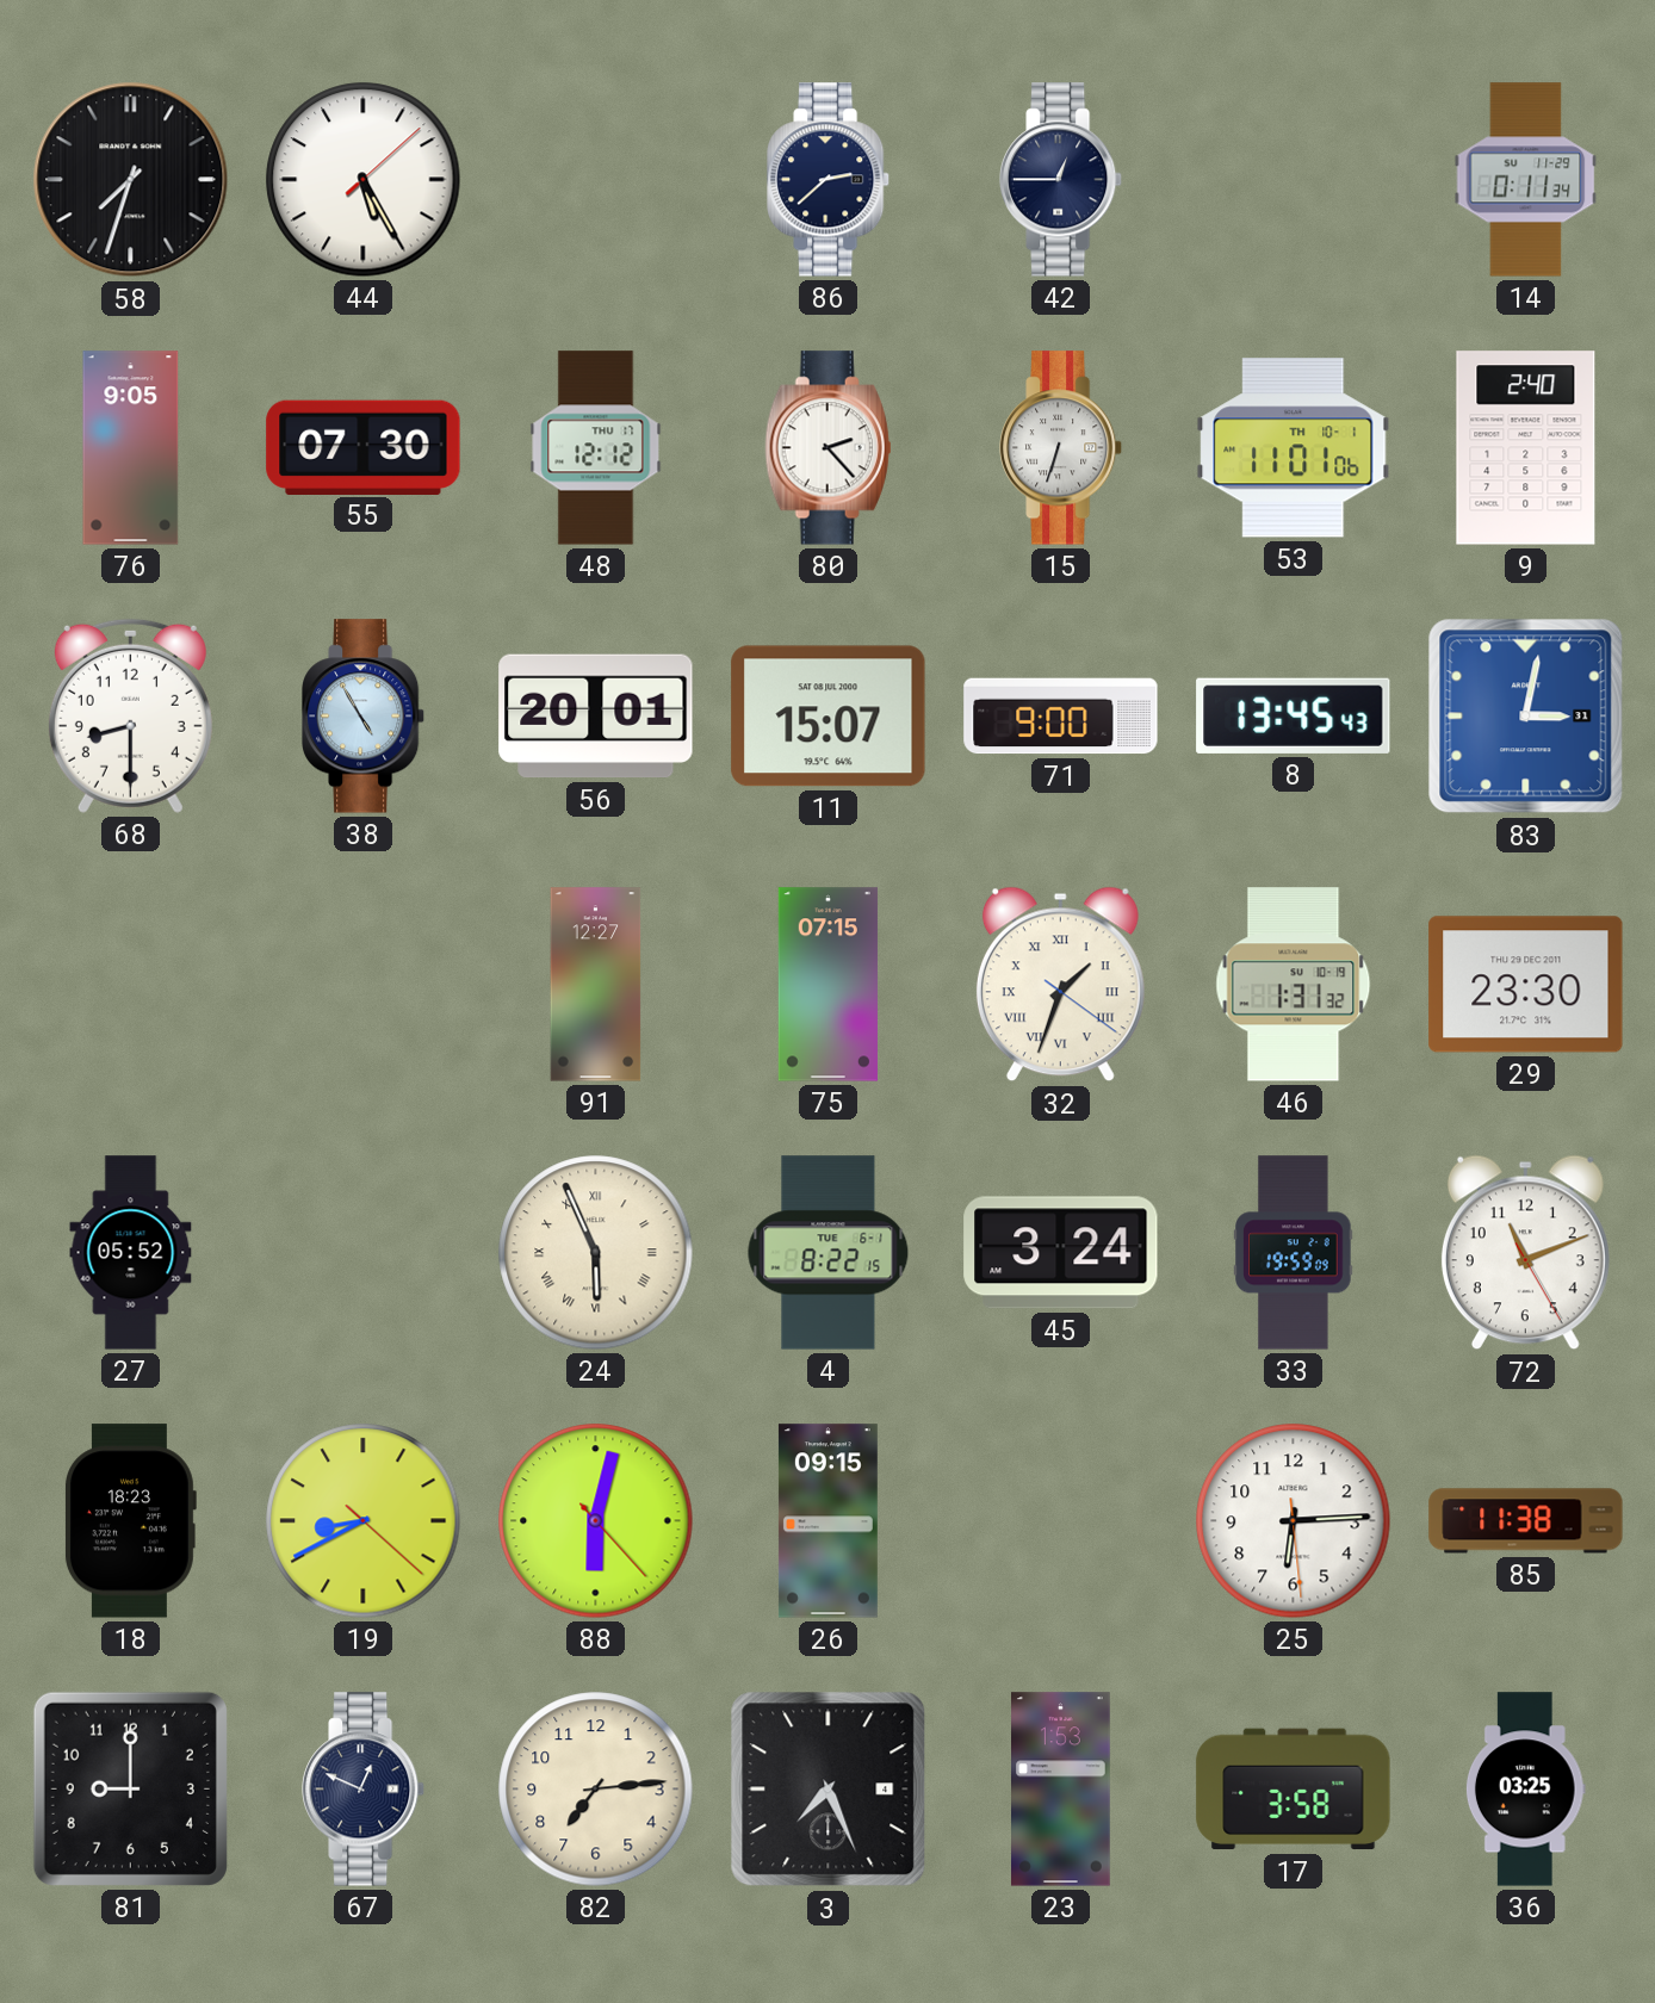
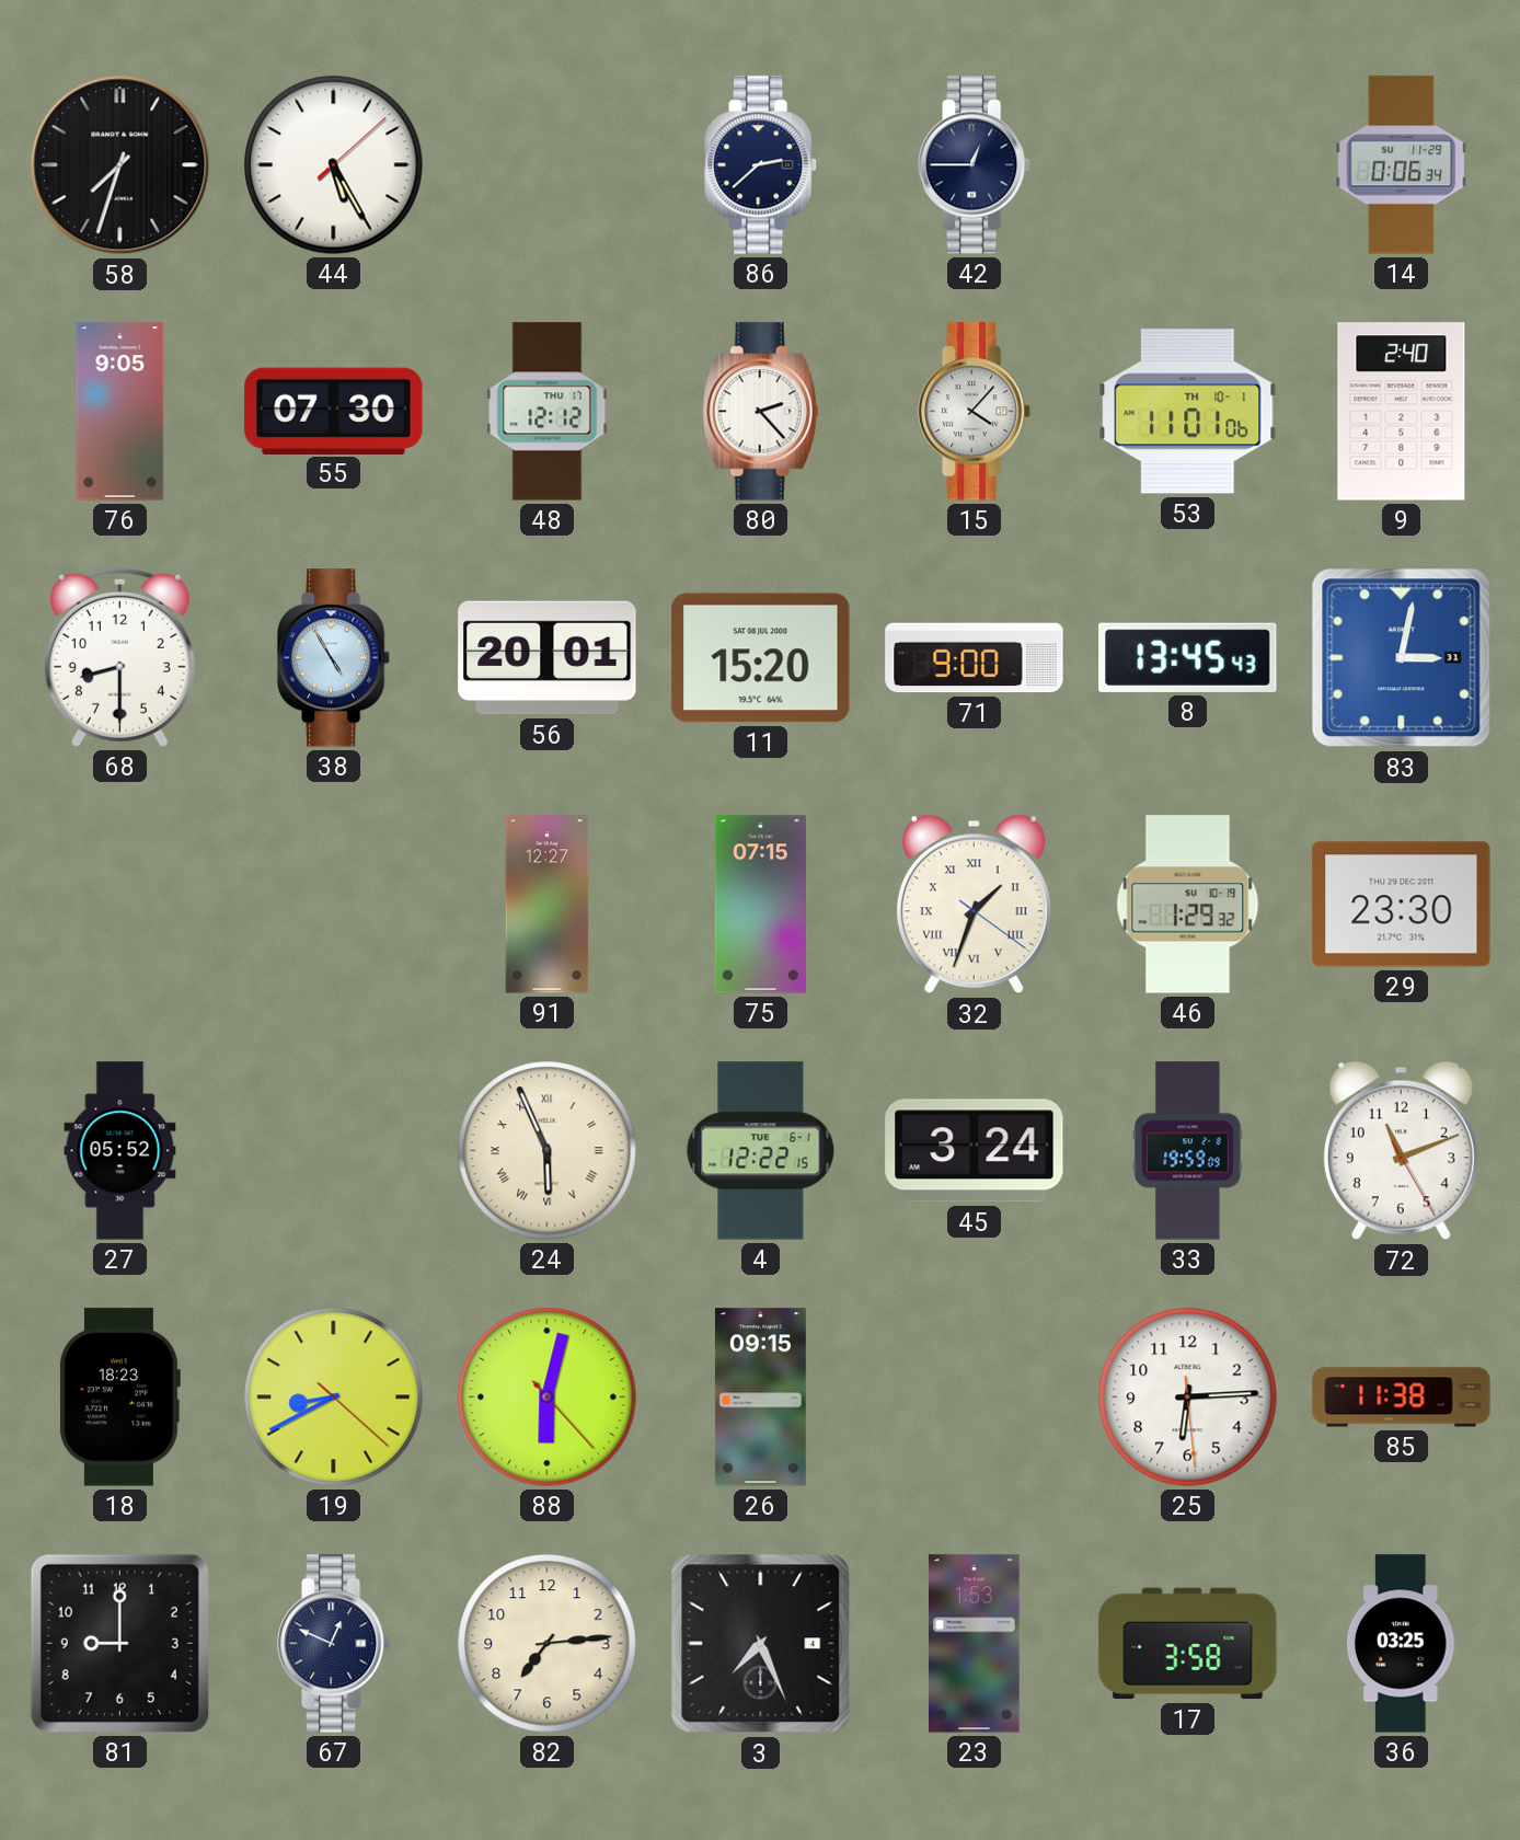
14: 0:11 -> 0:06
15: 6:33 -> 4:07
11: 15:07 -> 15:20
46: 1:31 -> 1:29
4: 8:22 -> 12:22
